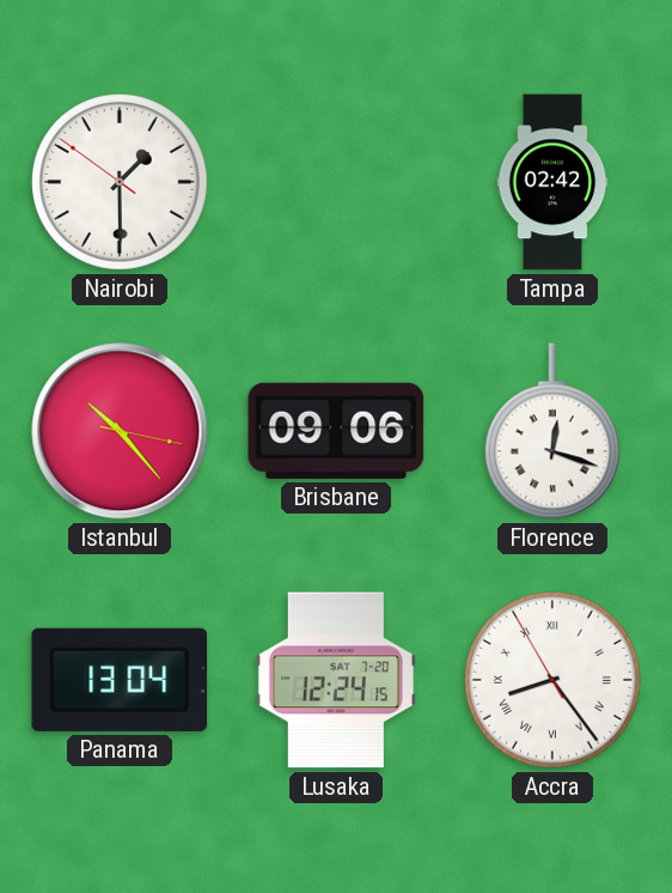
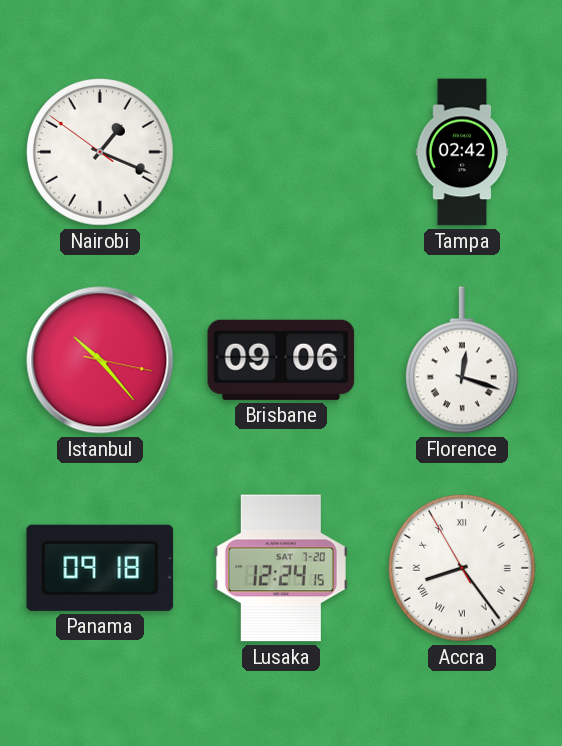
Nairobi: 1:29 -> 1:18
Panama: 13:04 -> 09:18
